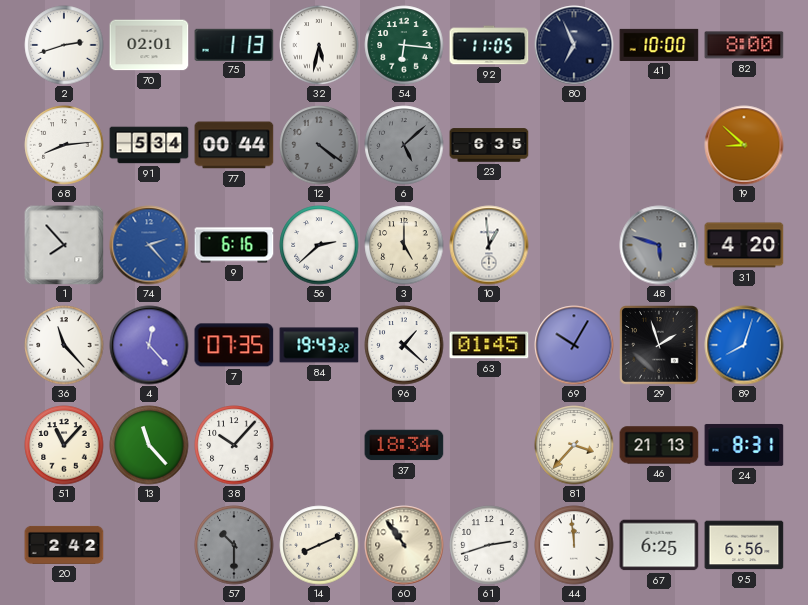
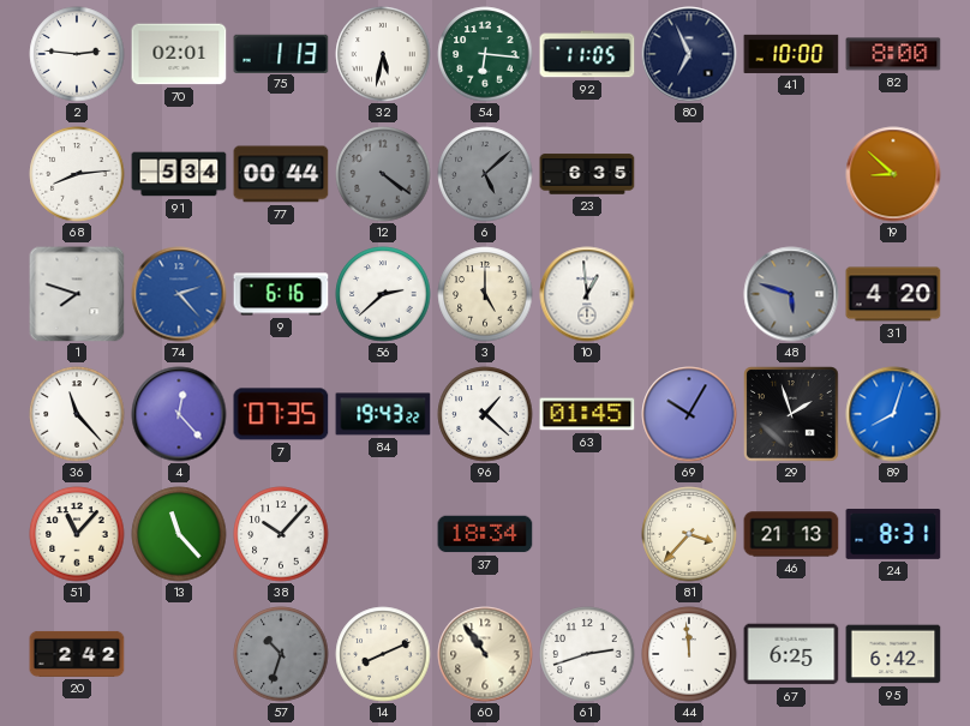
2: 2:42 -> 2:46
1: 7:53 -> 7:48
57: 10:30 -> 10:33
95: 6:56 -> 6:42
